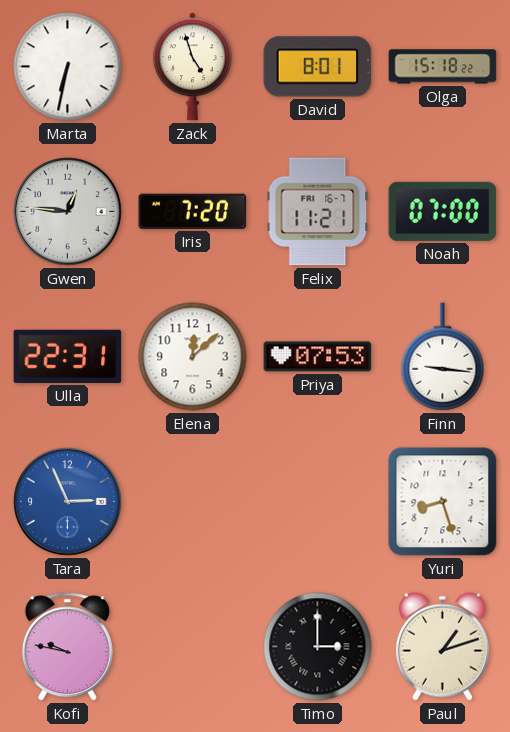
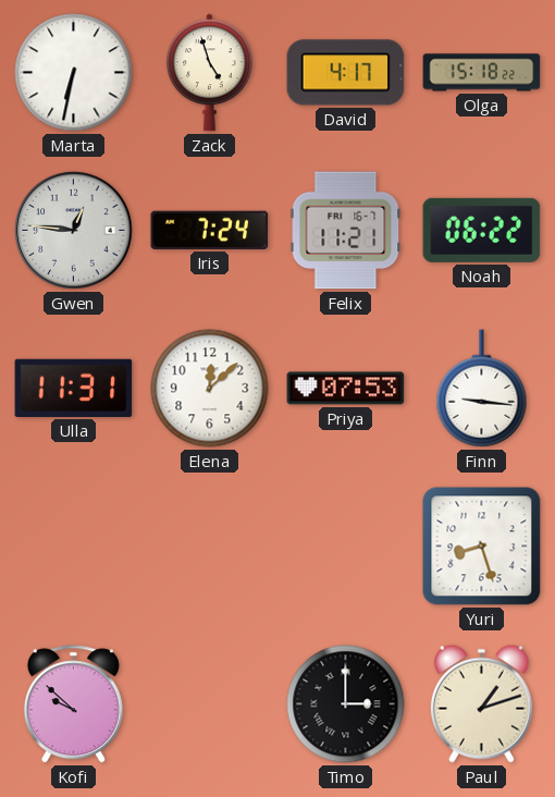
David: 8:01 -> 4:17
Iris: 7:20 -> 7:24
Noah: 07:00 -> 06:22
Ulla: 22:31 -> 11:31
Tara: 2:56 -> none
Kofi: 9:47 -> 9:52
